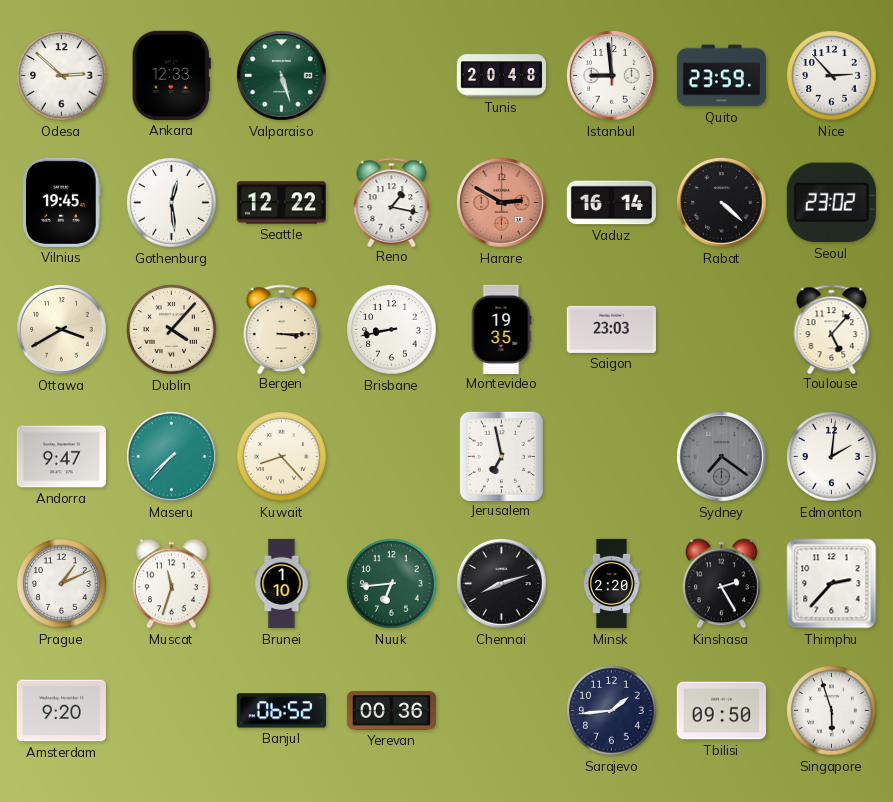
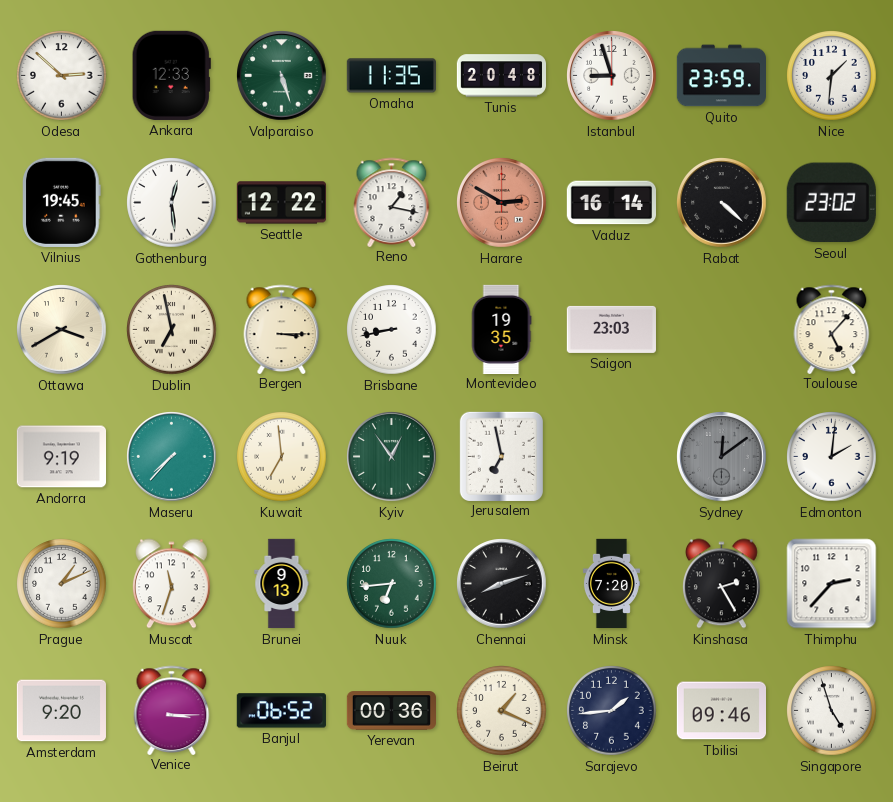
Omaha: none -> 11:35
Istanbul: 8:59 -> 8:57
Nice: 2:53 -> 1:31
Dublin: 4:07 -> 6:58
Andorra: 9:47 -> 9:19
Kuwait: 8:23 -> 6:59
Kyiv: none -> 12:54
Sydney: 7:21 -> 12:09
Brunei: 1:10 -> 9:13
Minsk: 2:20 -> 7:20
Venice: none -> 3:15
Beirut: none -> 1:19
Tbilisi: 09:50 -> 09:46
Singapore: 5:57 -> 4:57
